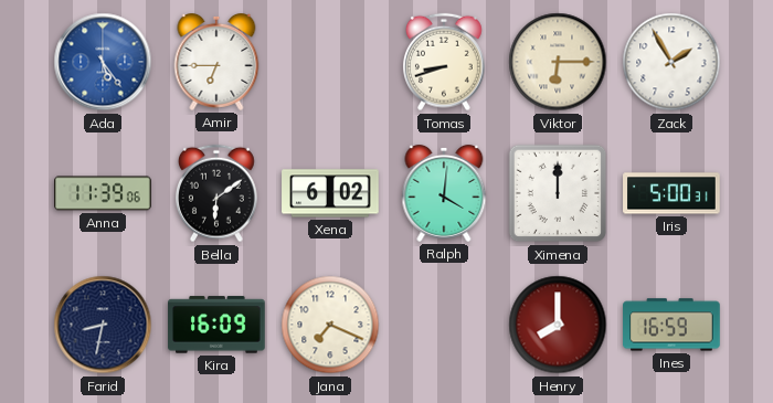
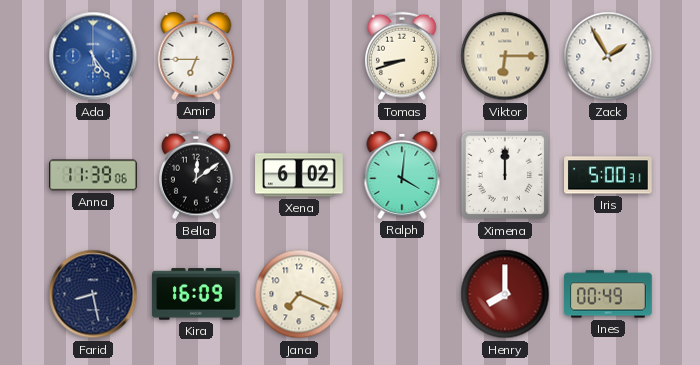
Bella: 6:09 -> 12:09
Farid: 8:32 -> 8:28
Ines: 16:59 -> 00:49
